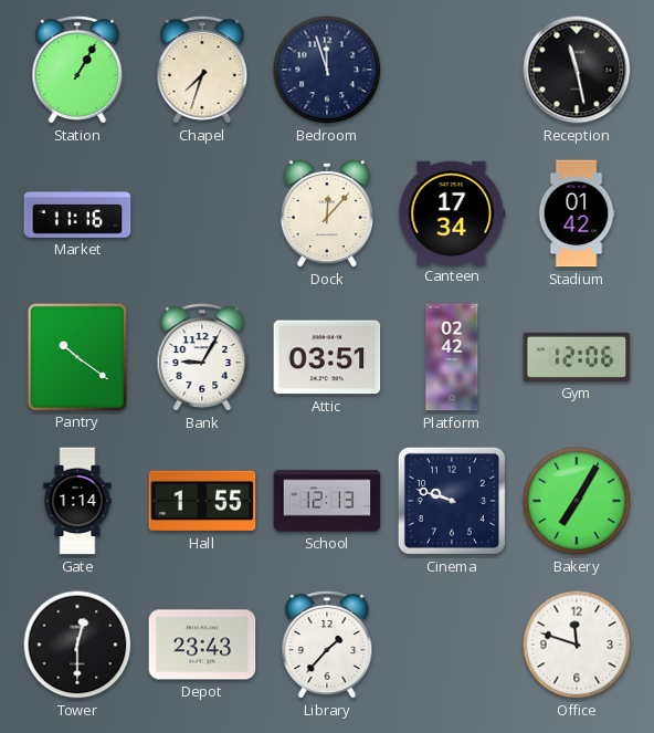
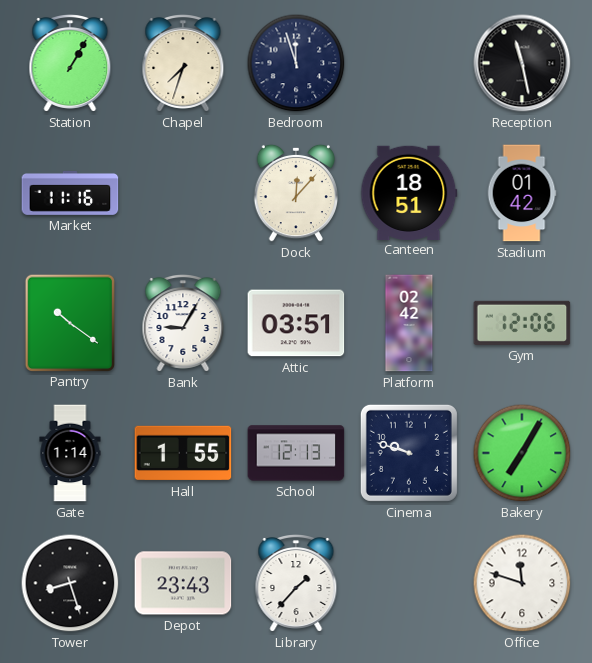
Canteen: 17:34 -> 18:51
Tower: 12:30 -> 8:27
